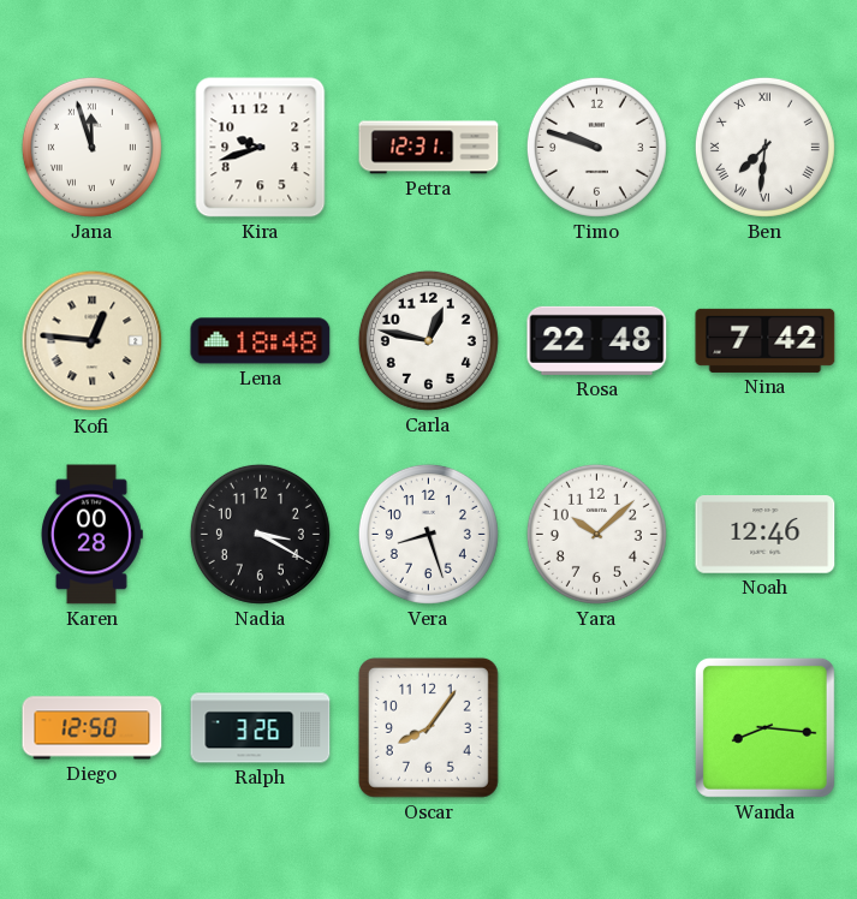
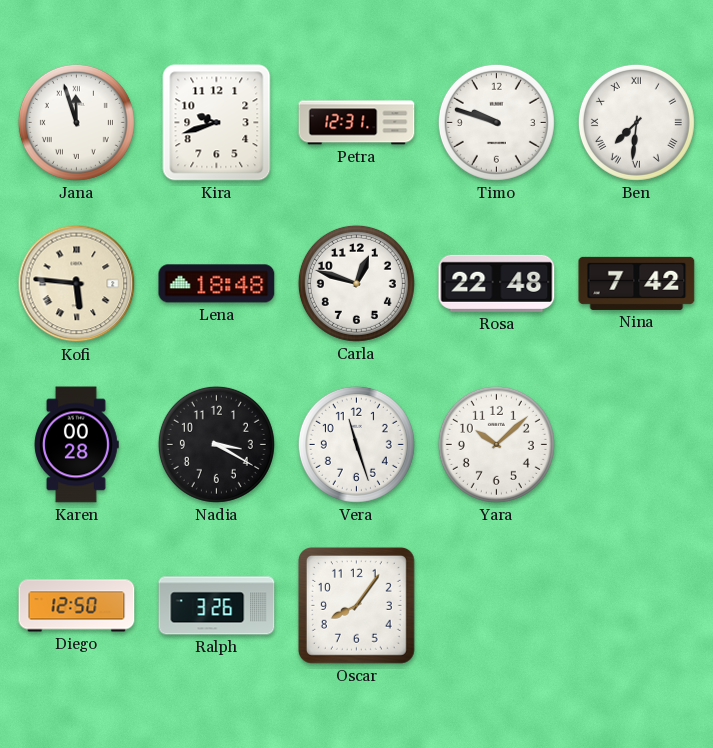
Kofi: 12:46 -> 5:46
Carla: 12:47 -> 12:48
Vera: 8:27 -> 11:27
Noah: 12:46 -> none
Wanda: 8:16 -> none
